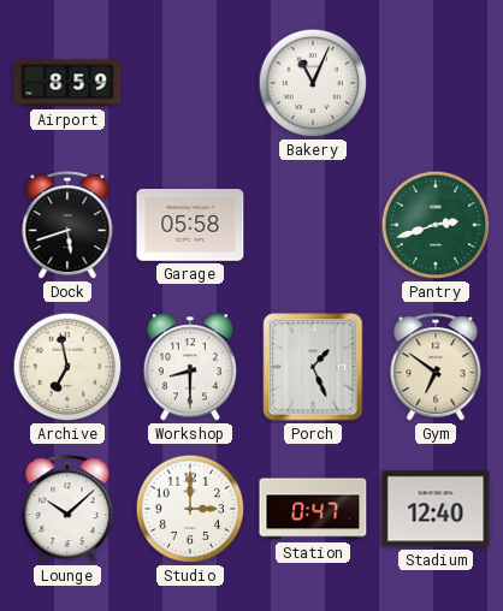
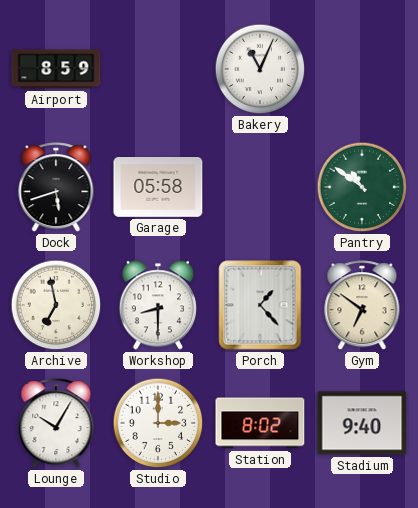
Pantry: 2:42 -> 10:51
Porch: 1:26 -> 1:23
Lounge: 10:08 -> 10:05
Station: 0:47 -> 8:02
Stadium: 12:40 -> 9:40
